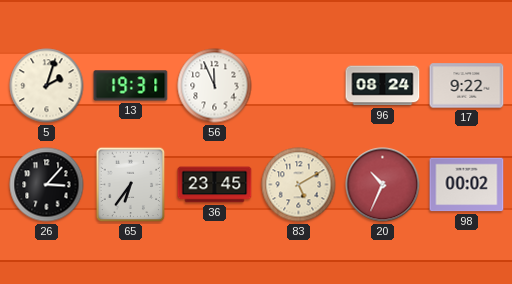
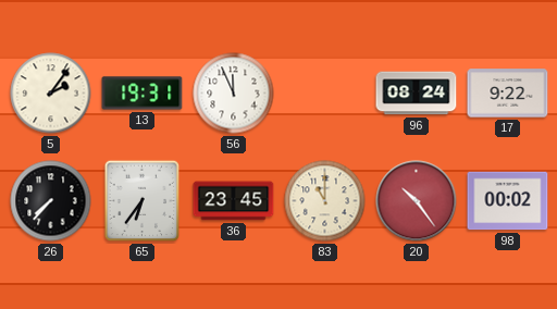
5: 2:03 -> 2:06
26: 3:07 -> 7:37
83: 5:10 -> 11:00
20: 10:34 -> 10:24
